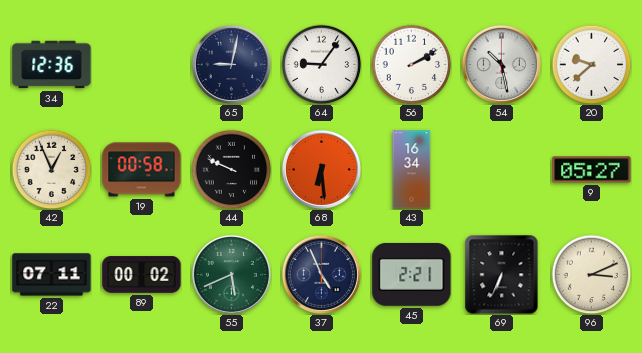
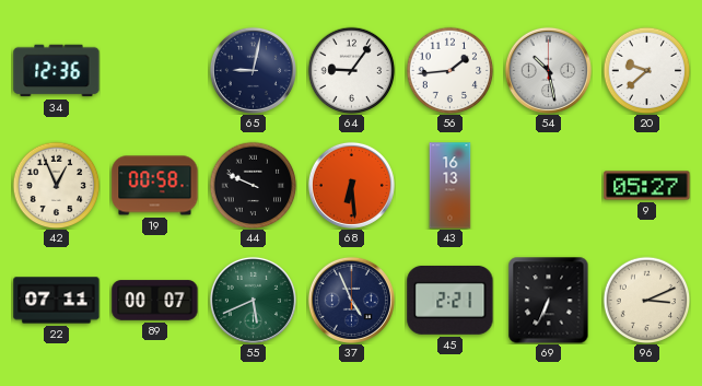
56: 2:10 -> 1:44
43: 16:34 -> 16:13
89: 00:02 -> 00:07
